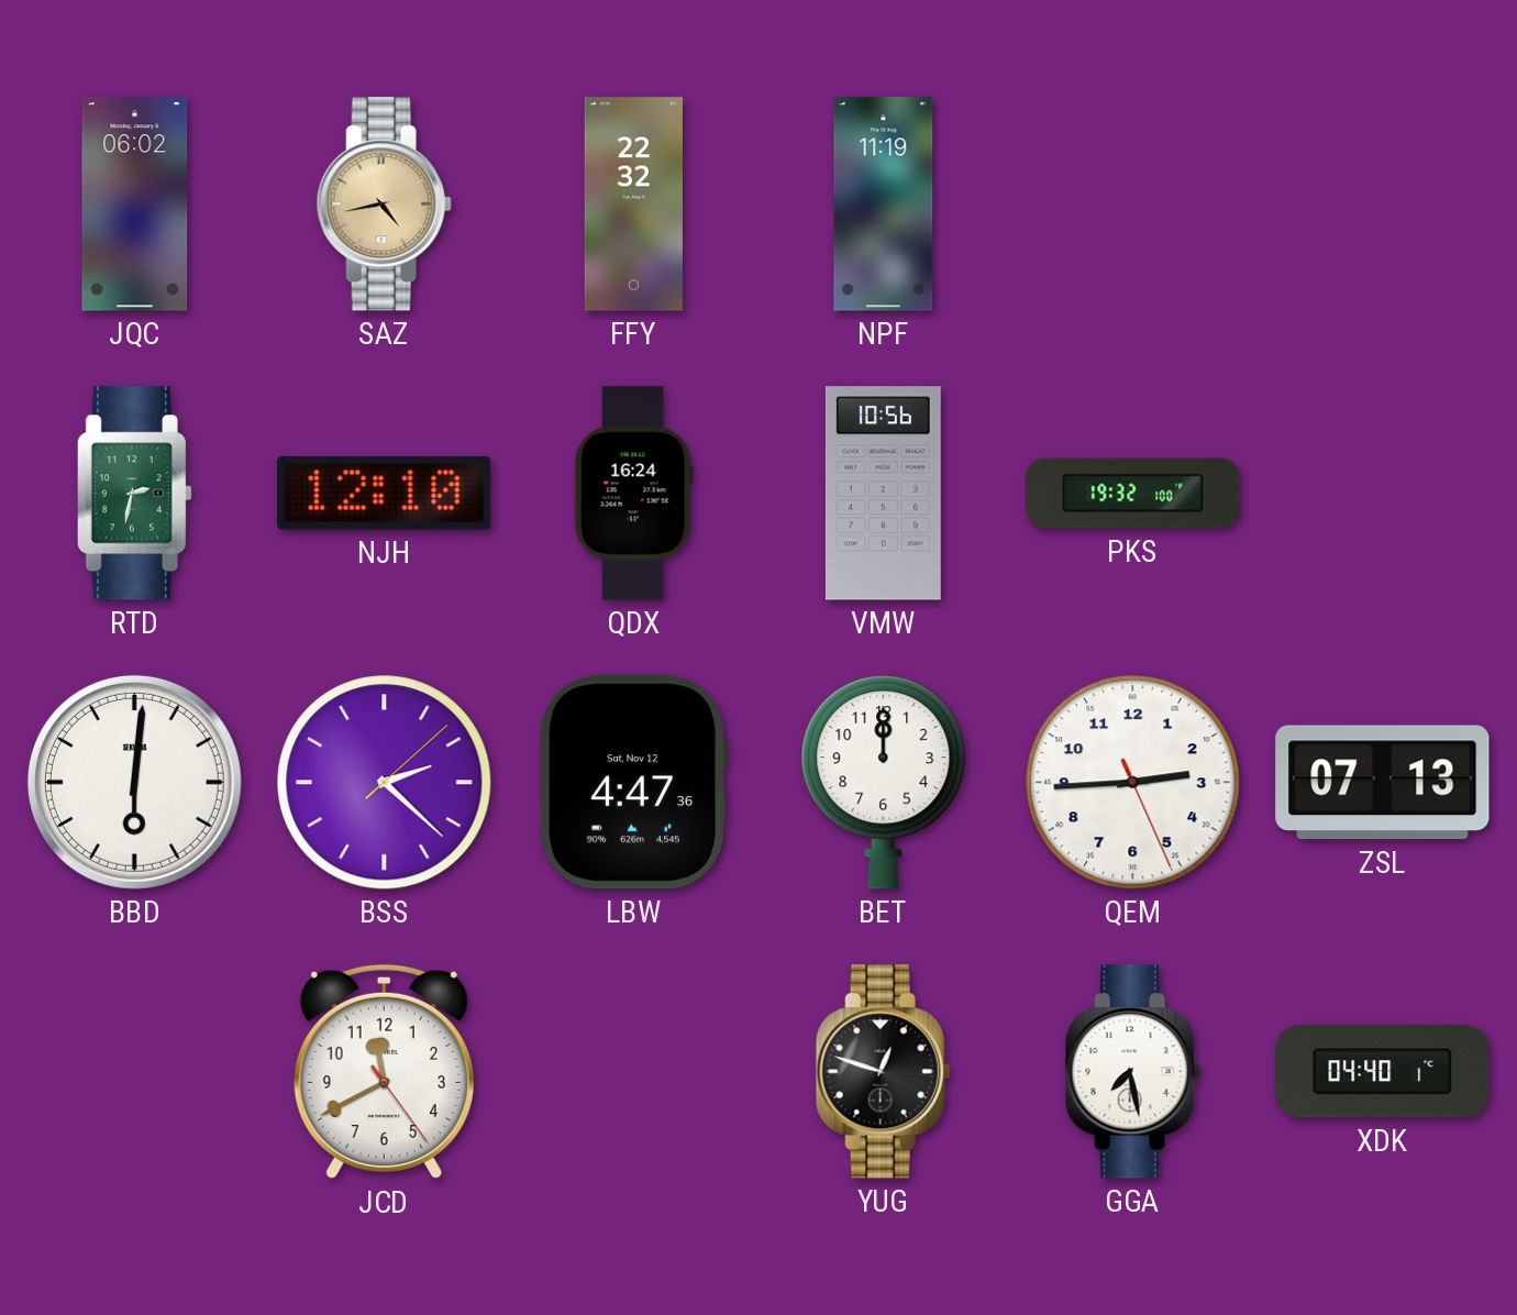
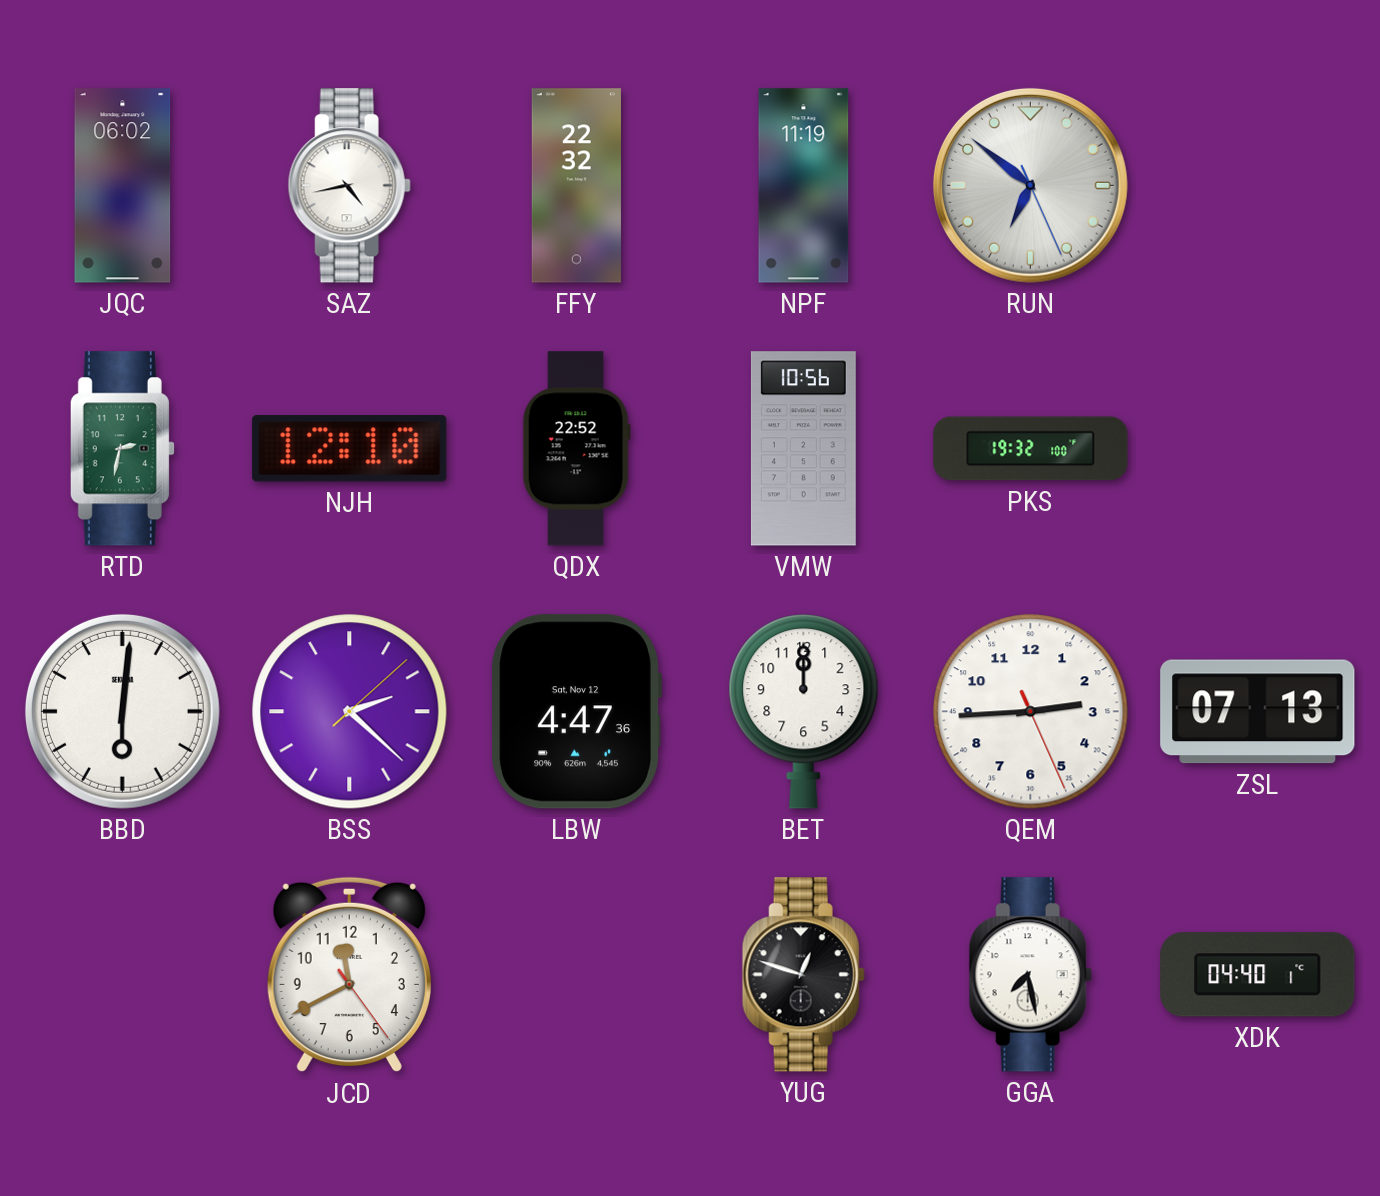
SAZ dial: champagne -> white
RUN: none -> 6:51
QDX: 16:24 -> 22:52
